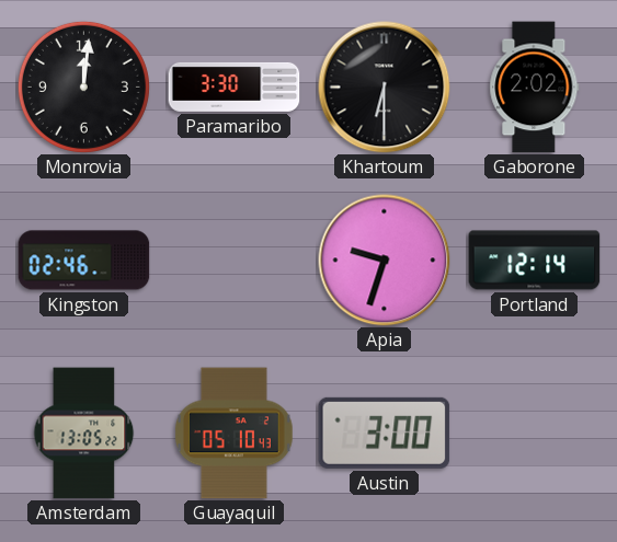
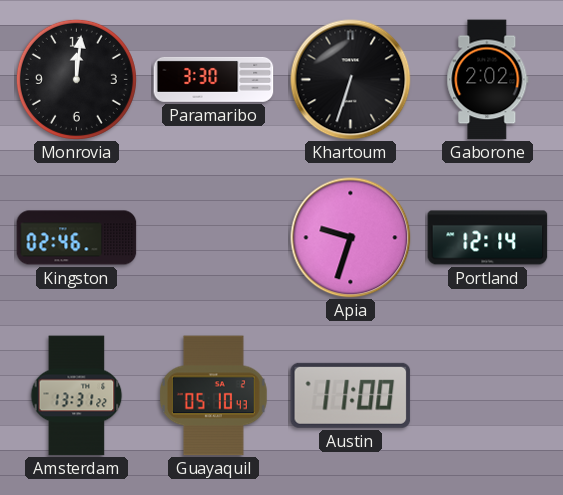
Khartoum: 6:30 -> 6:33
Amsterdam: 13:05 -> 13:31
Austin: 3:00 -> 11:00
